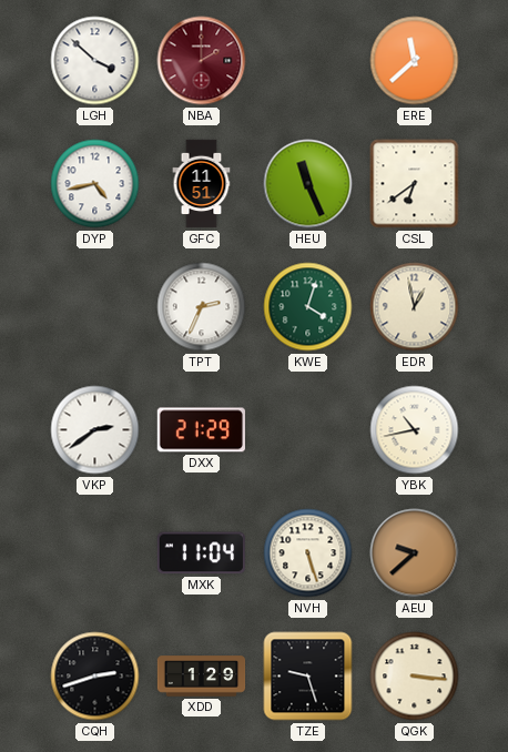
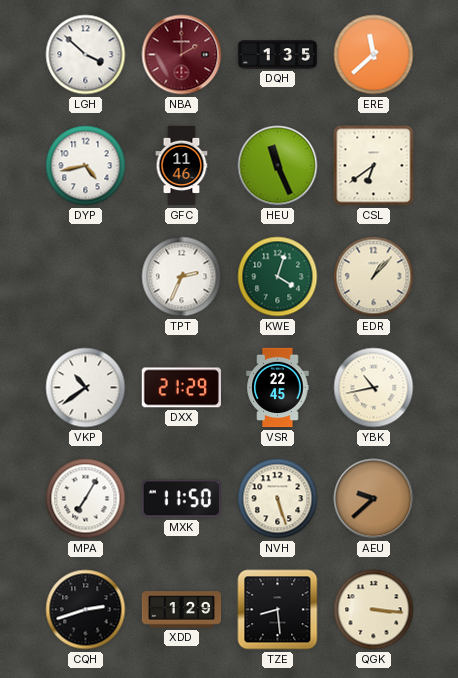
DQH: none -> 1:35
GFC: 11:51 -> 11:46
EDR: 12:58 -> 1:07
VKP: 2:39 -> 10:39
VSR: none -> 22:45
MPA: none -> 7:05
MXK: 11:04 -> 11:50
TZE: 9:27 -> 8:29
